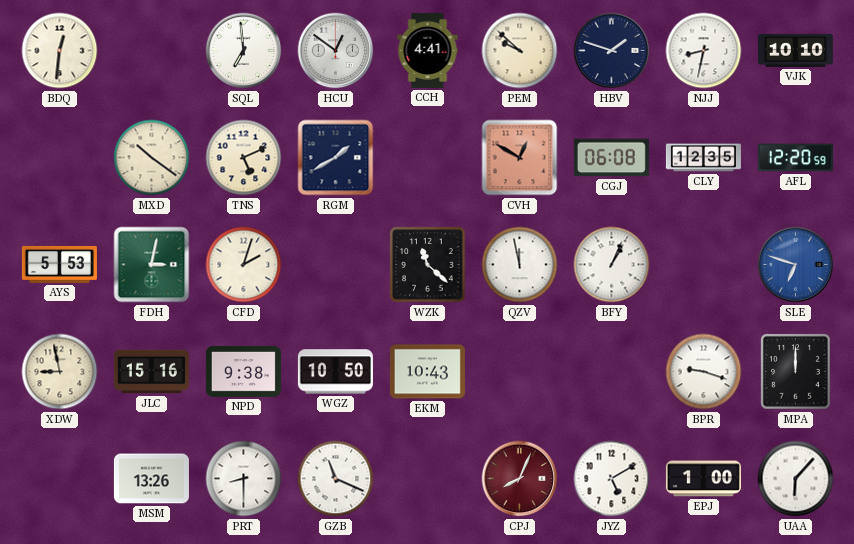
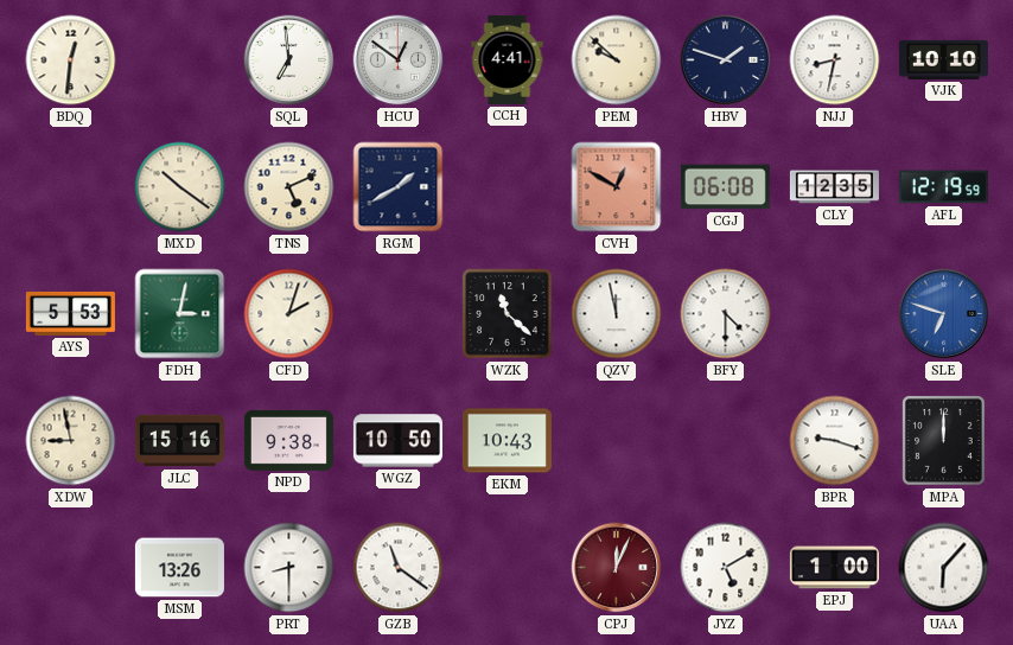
AFL: 12:20 -> 12:19
BFY: 1:04 -> 4:30
GZB: 11:19 -> 11:21
CPJ: 8:04 -> 12:04
